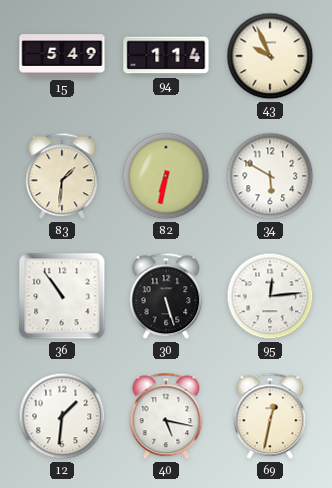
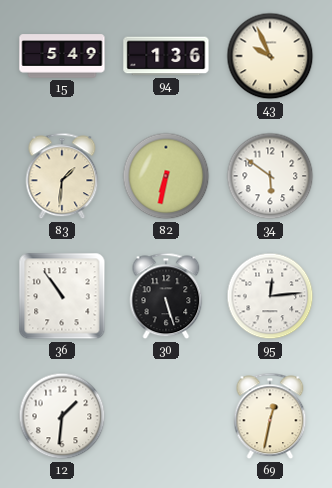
94: 1:14 -> 1:36
34: 5:50 -> 5:51
40: 5:17 -> none
